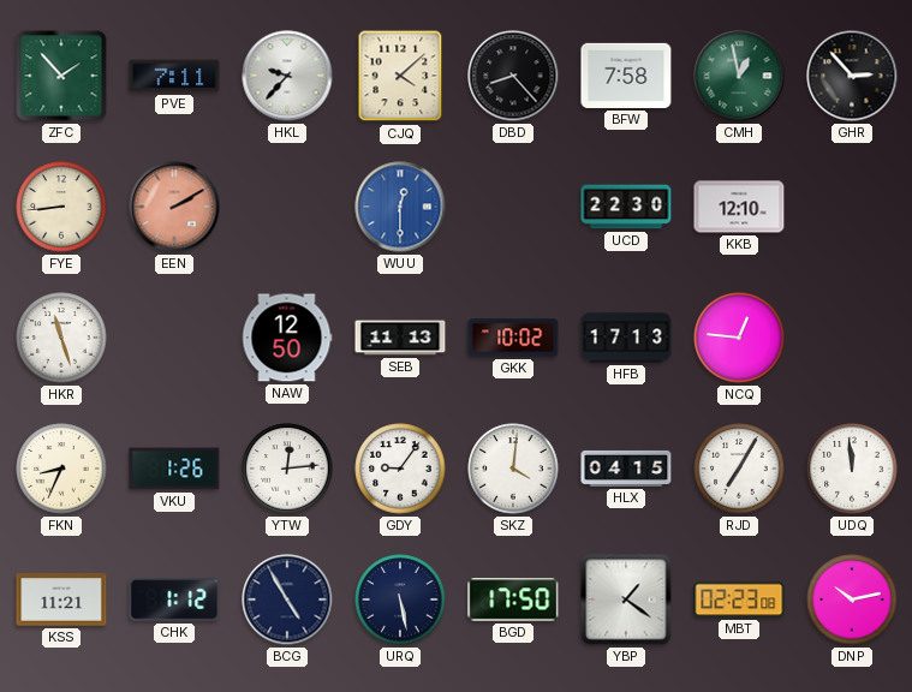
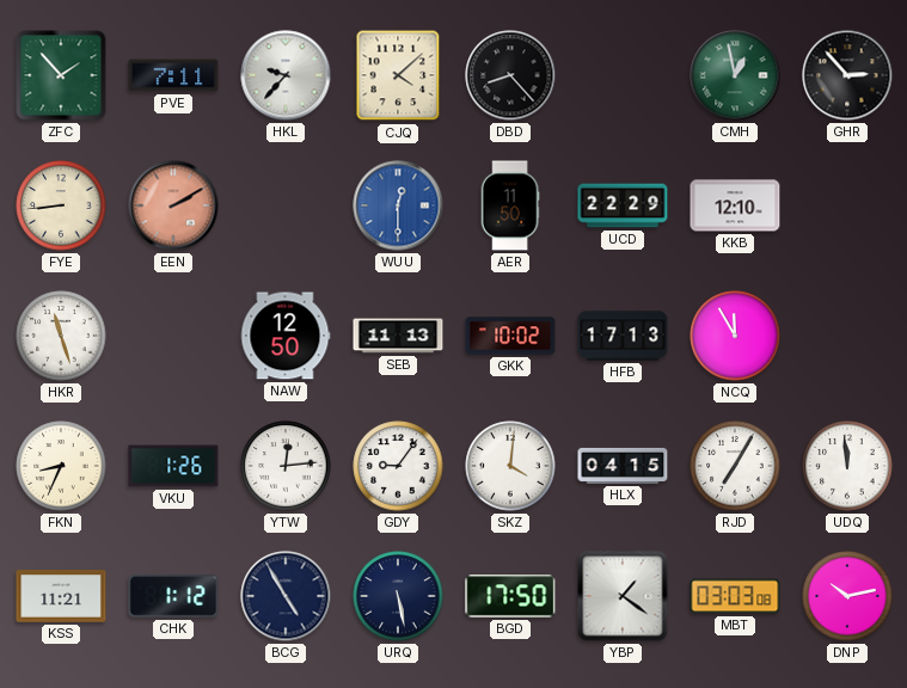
BFW: 7:58 -> none
AER: none -> 11:50
UCD: 22:30 -> 22:29
NCQ: 12:46 -> 11:55
MBT: 02:23 -> 03:03
